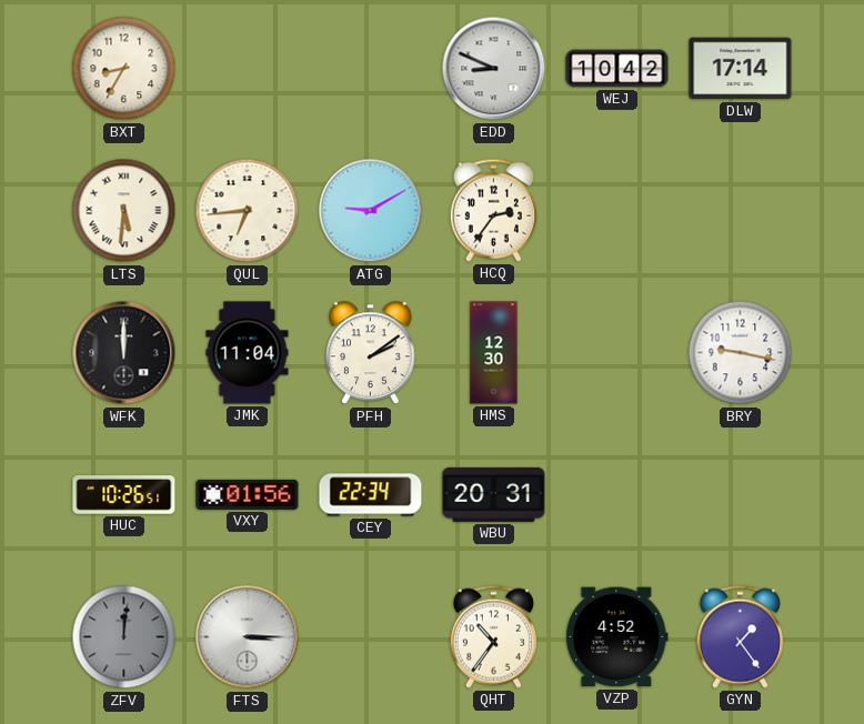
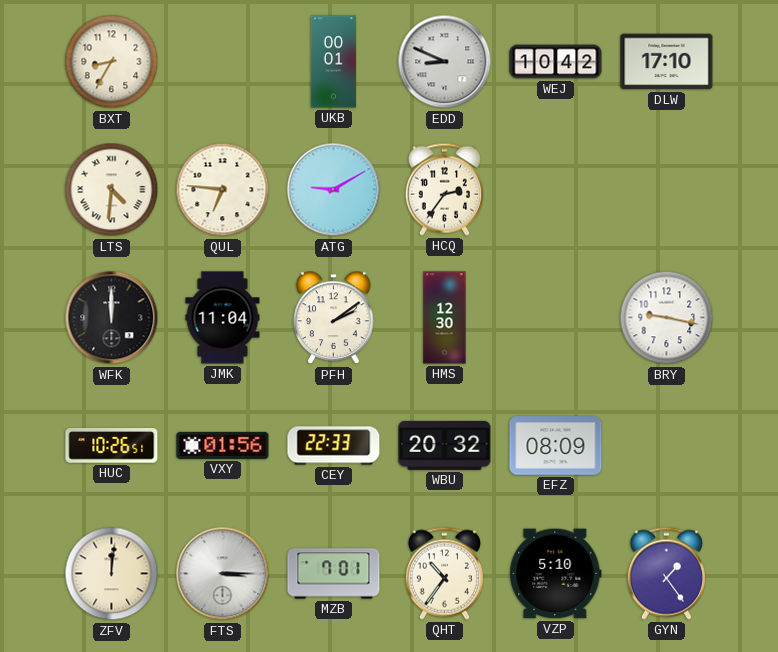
UKB: none -> 00:01
DLW: 17:14 -> 17:10
LTS: 5:31 -> 4:31
QUL: 6:44 -> 6:46
CEY: 22:34 -> 22:33
WBU: 20:31 -> 20:32
EFZ: none -> 08:09
ZFV dial: grey -> cream
MZB: none -> 7:01
VZP: 4:52 -> 5:10
